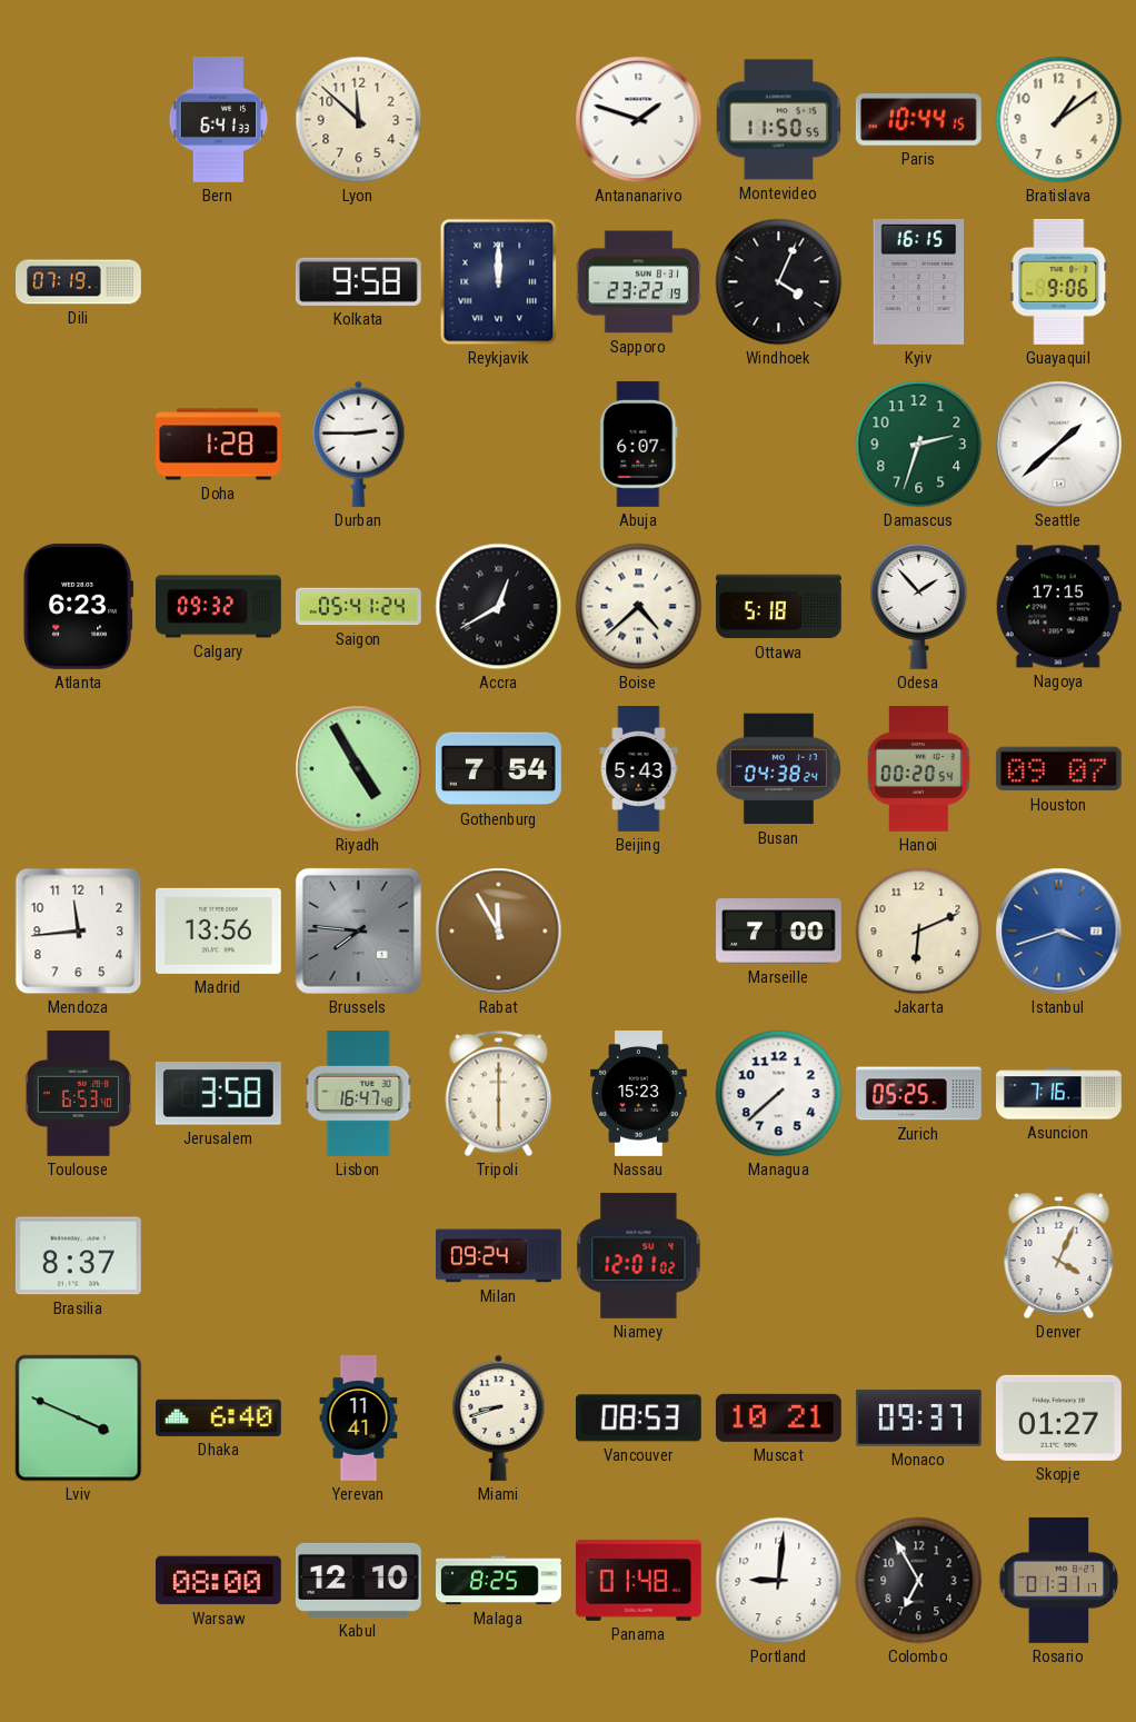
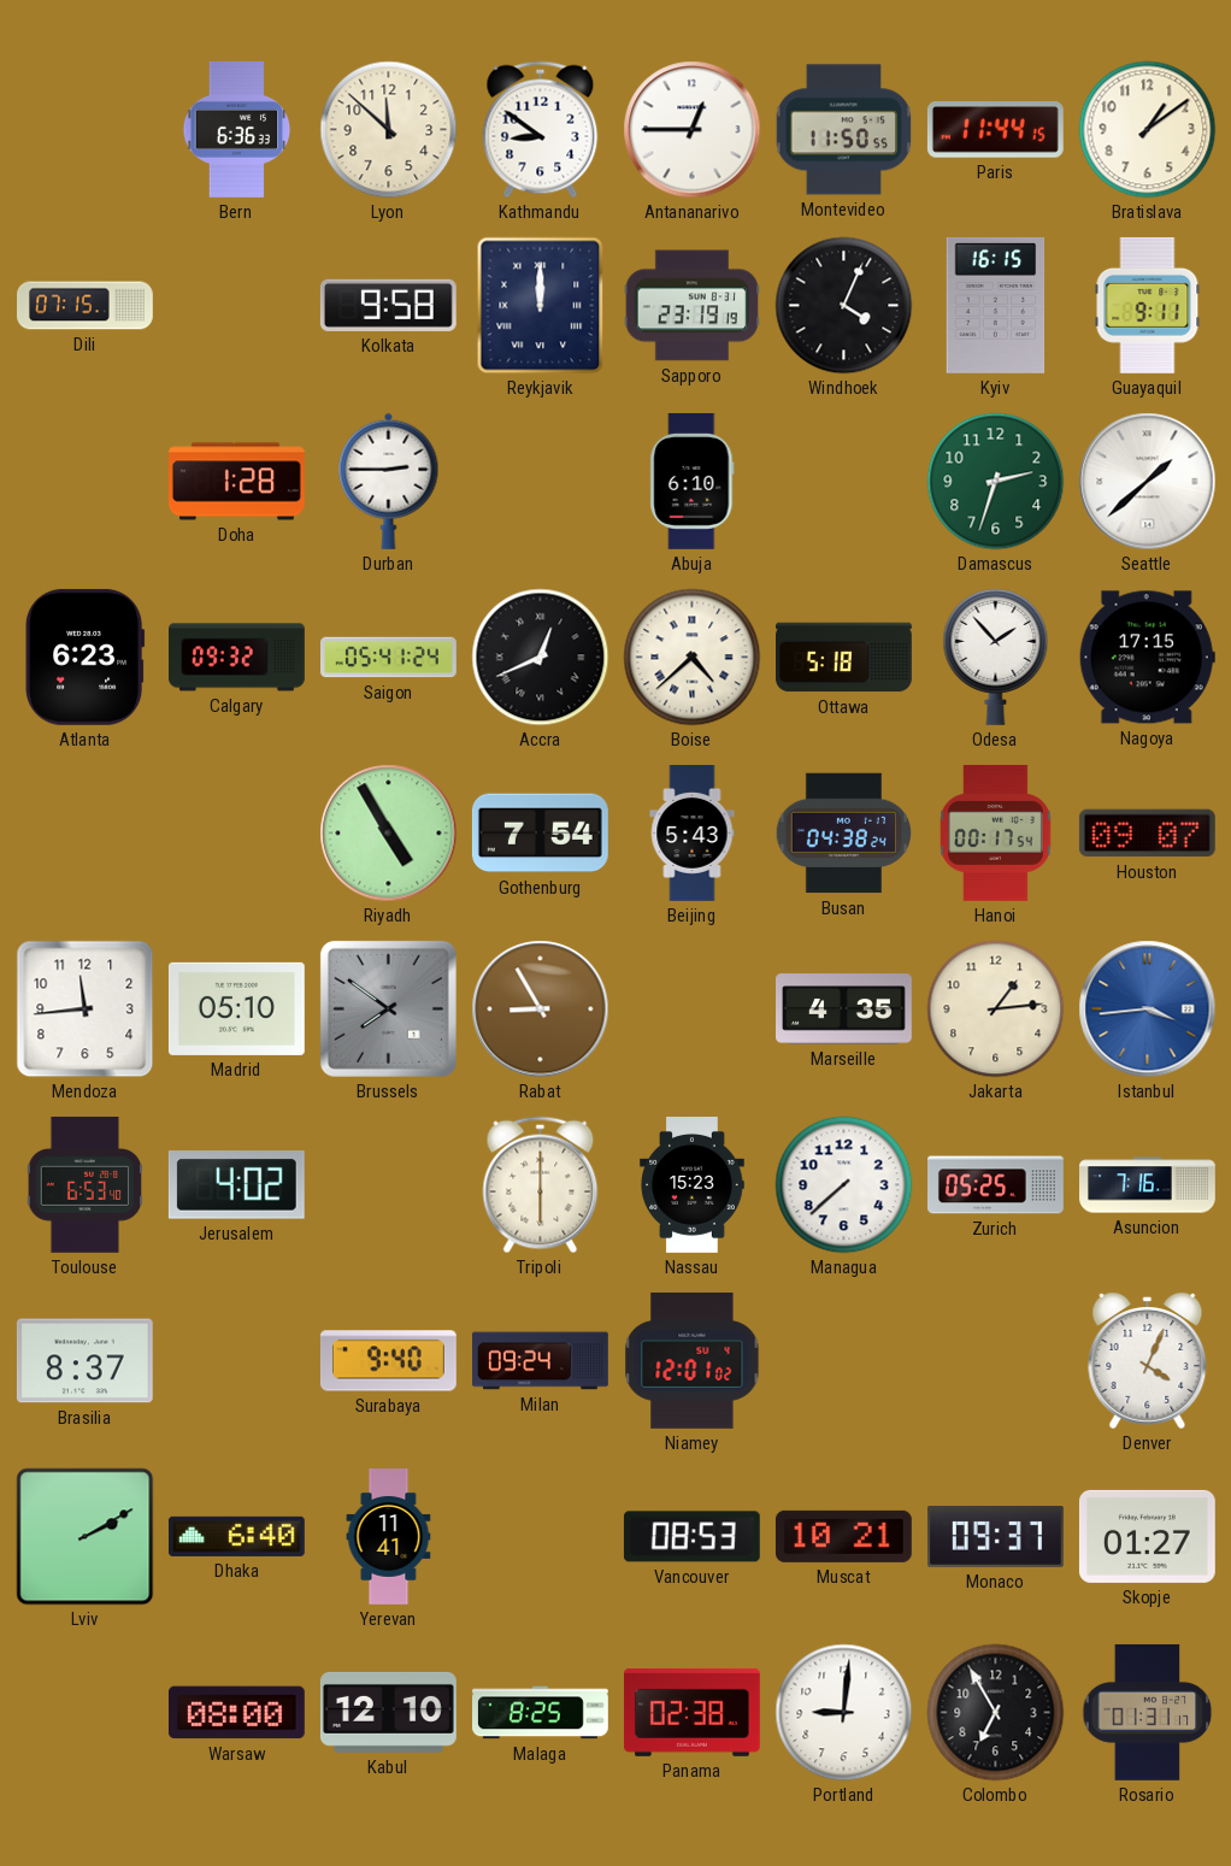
Bern: 6:41 -> 6:36
Kathmandu: none -> 8:51
Antananarivo: 1:48 -> 12:45
Paris: 10:44 -> 11:44
Dili: 07:19 -> 07:15
Sapporo: 23:22 -> 23:19
Guayaquil: 9:06 -> 9:11
Abuja: 6:07 -> 6:10
Accra: 12:40 -> 12:41
Hanoi: 00:20 -> 00:17
Madrid: 13:56 -> 05:10
Brussels: 7:46 -> 7:51
Rabat: 11:55 -> 8:55
Marseille: 7:00 -> 4:35
Jakarta: 6:11 -> 1:14
Istanbul: 3:42 -> 3:44
Jerusalem: 3:58 -> 4:02
Lisbon: 16:47 -> none
Surabaya: none -> 9:40
Lviv: 3:49 -> 2:10
Miami: 8:42 -> none
Panama: 01:48 -> 02:38
